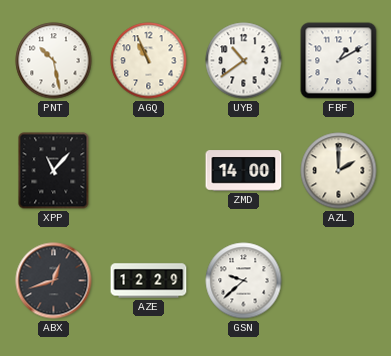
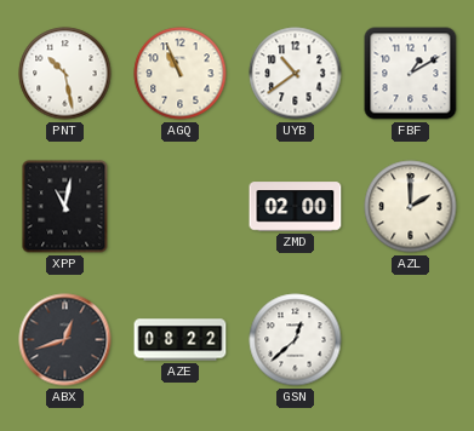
XPP: 11:07 -> 11:02
ZMD: 14:00 -> 02:00
AZE: 12:29 -> 08:22
GSN: 9:38 -> 12:38
